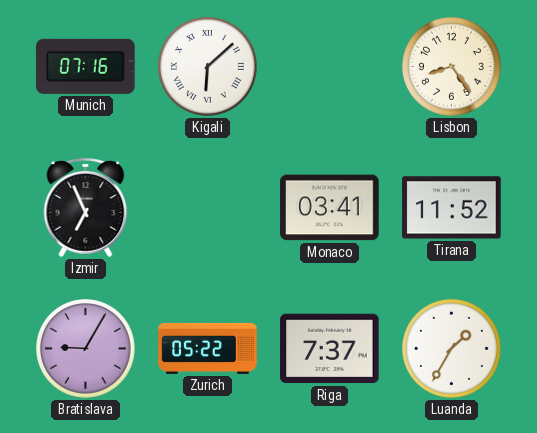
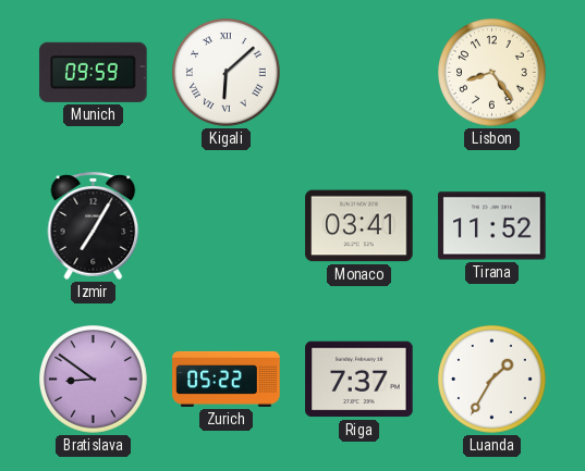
Munich: 07:16 -> 09:59
Izmir: 6:56 -> 7:05
Bratislava: 9:05 -> 8:51
